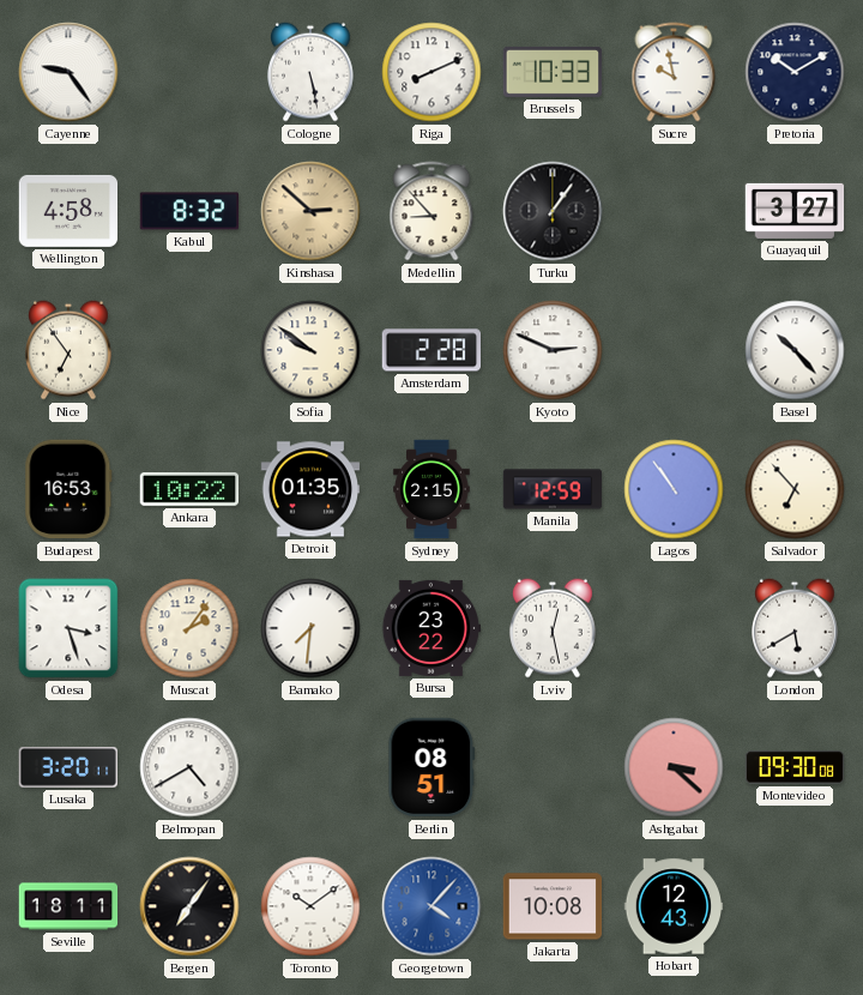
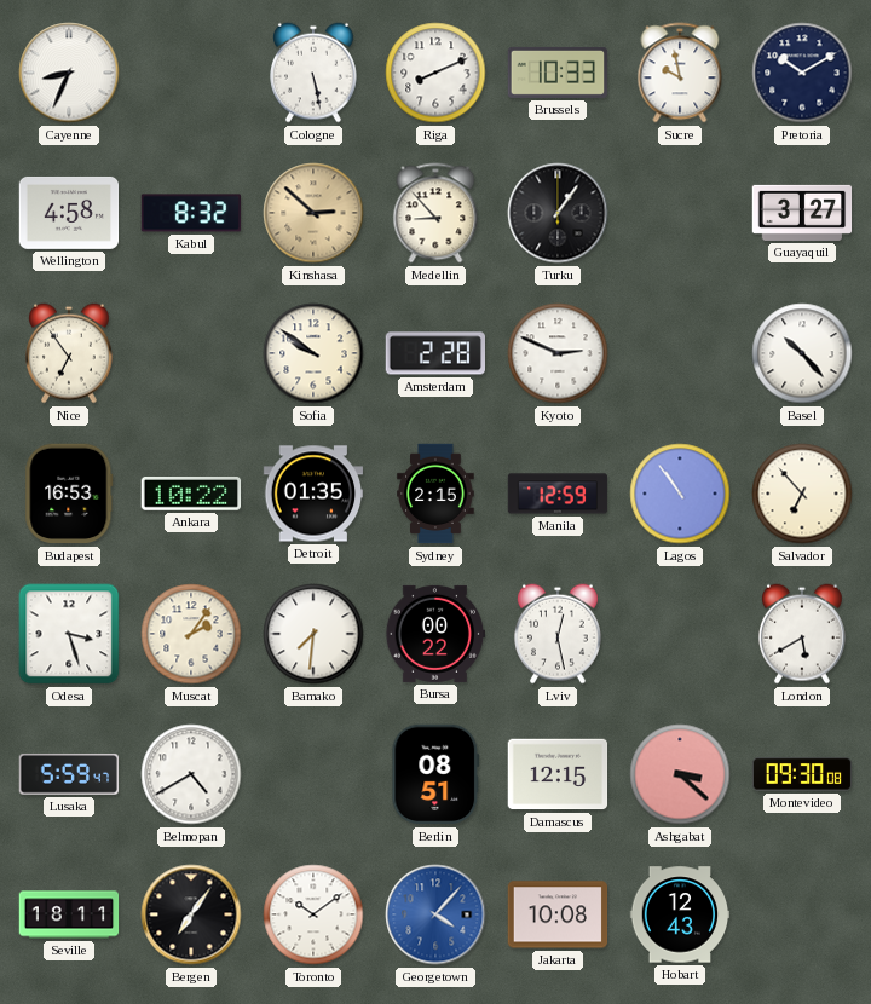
Cayenne: 9:24 -> 8:34
Bursa: 23:22 -> 00:22
Lusaka: 3:20 -> 5:59
Damascus: none -> 12:15
